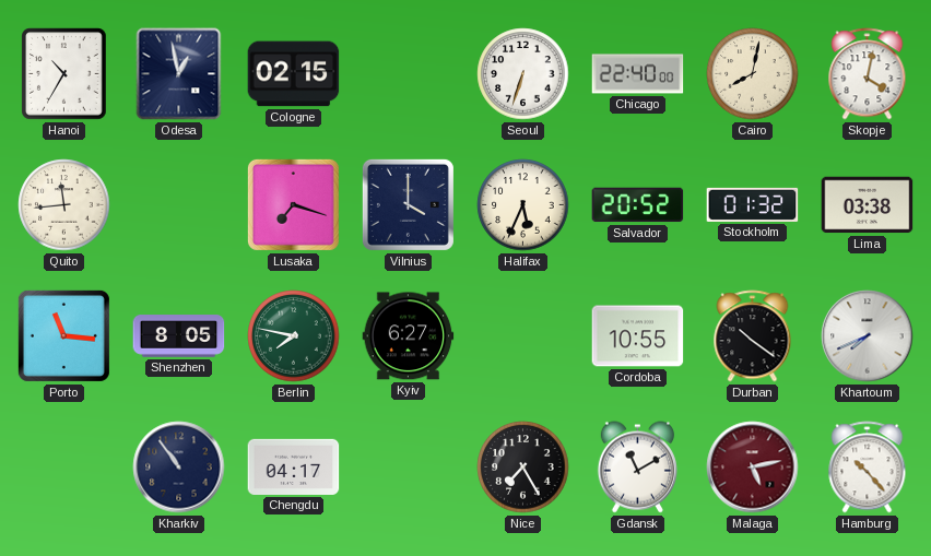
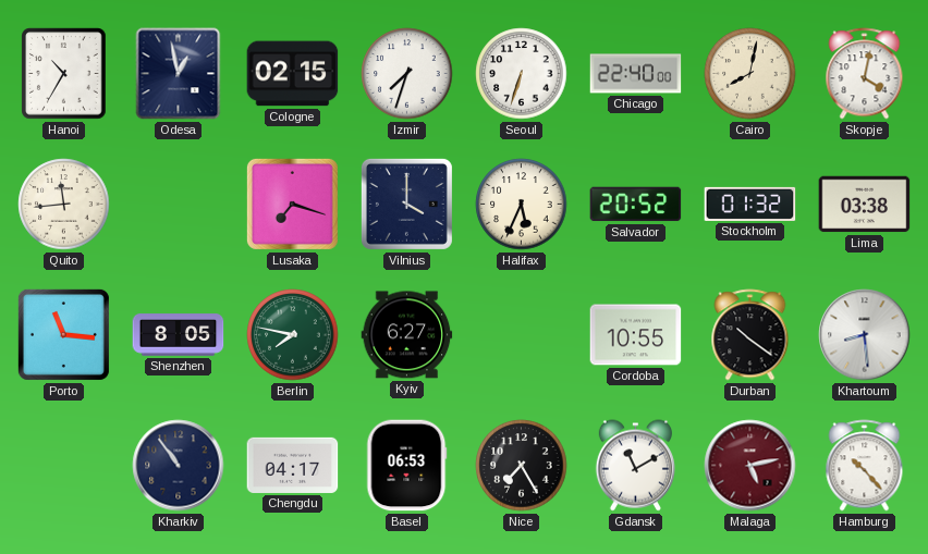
Izmir: none -> 7:33
Khartoum: 7:41 -> 8:29
Basel: none -> 06:53
